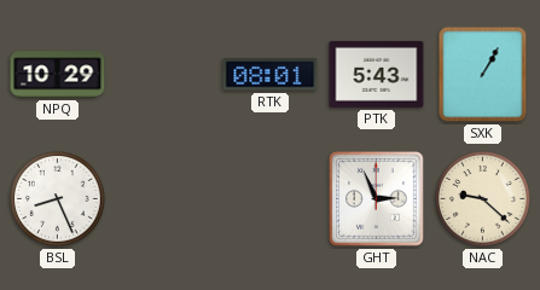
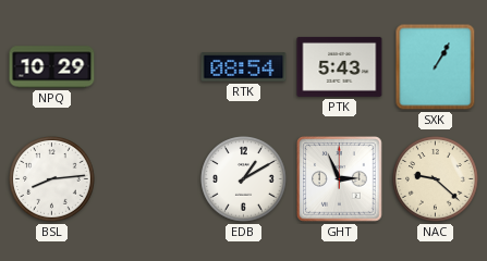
RTK: 08:01 -> 08:54
BSL: 8:26 -> 8:14
EDB: none -> 1:10
